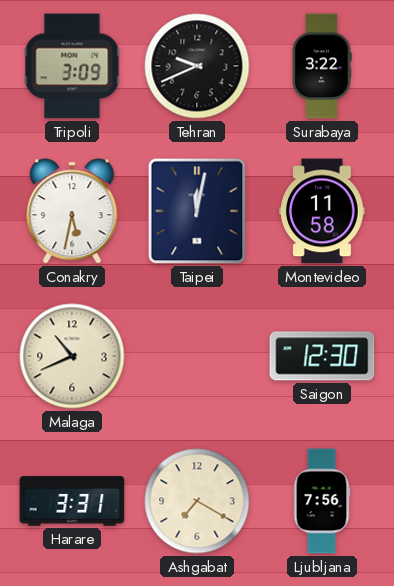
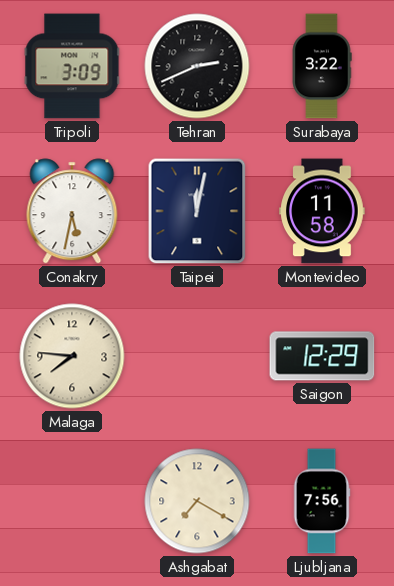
Tehran: 9:41 -> 2:41
Malaga: 10:41 -> 7:46
Saigon: 12:30 -> 12:29
Harare: 3:31 -> none
